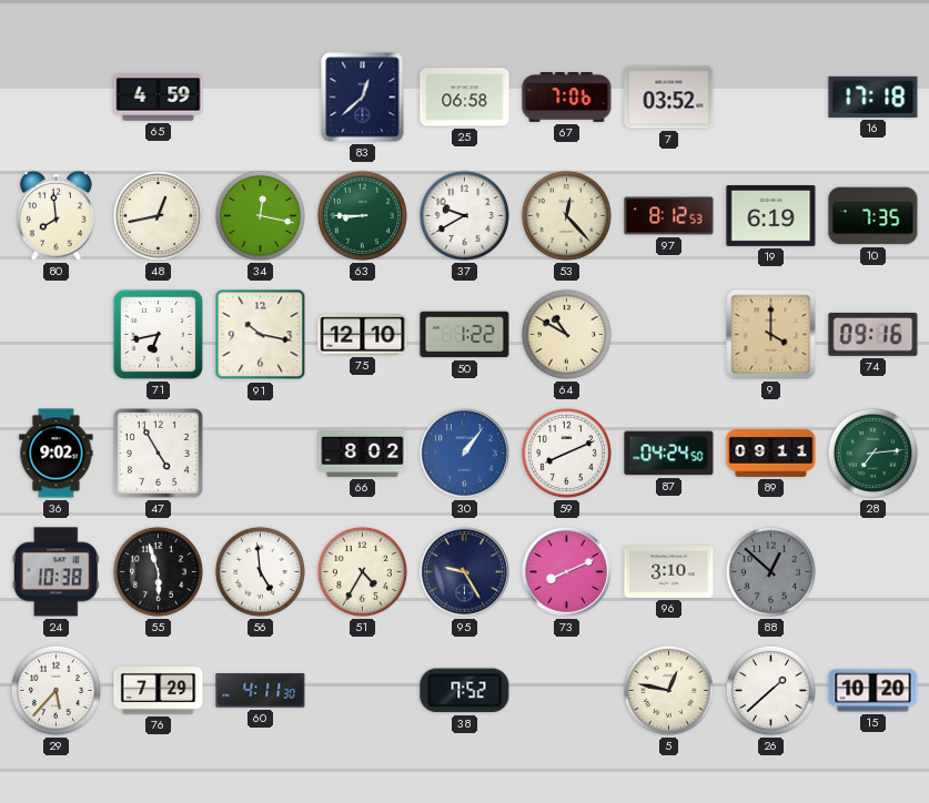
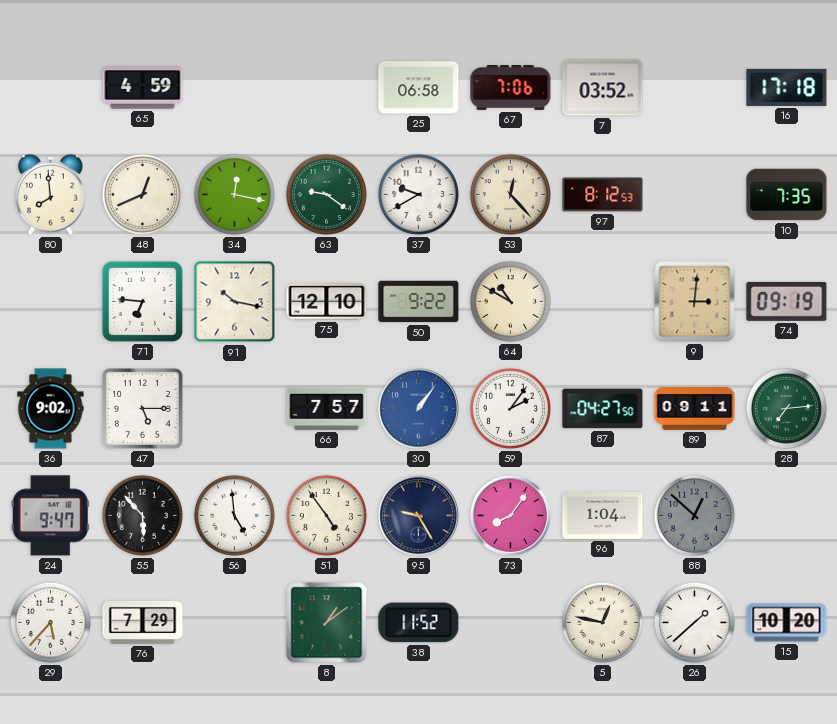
83: 12:38 -> none
48: 12:43 -> 12:41
63: 8:45 -> 9:21
19: 6:19 -> none
71: 6:43 -> 6:46
50: 1:22 -> 9:22
9: 4:00 -> 3:01
74: 09:16 -> 09:19
47: 4:55 -> 5:15
66: 8:02 -> 7:57
59: 8:11 -> 2:06
87: 04:24 -> 04:27
24: 10:38 -> 9:47
55: 5:57 -> 5:53
51: 4:35 -> 4:54
73: 8:11 -> 8:06
96: 3:10 -> 1:04
60: 4:11 -> none
8: none -> 1:09
38: 7:52 -> 11:52
